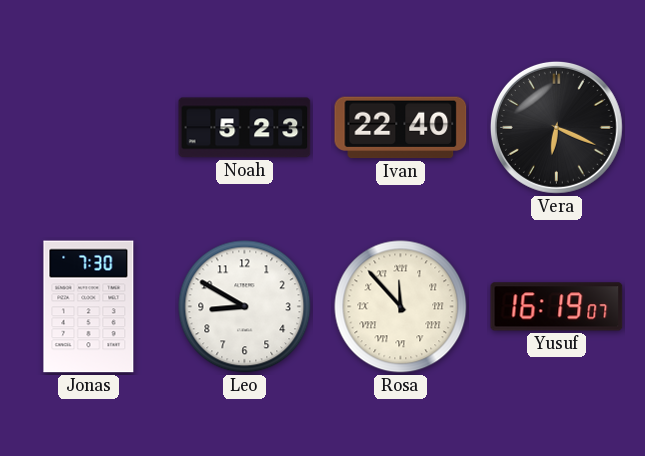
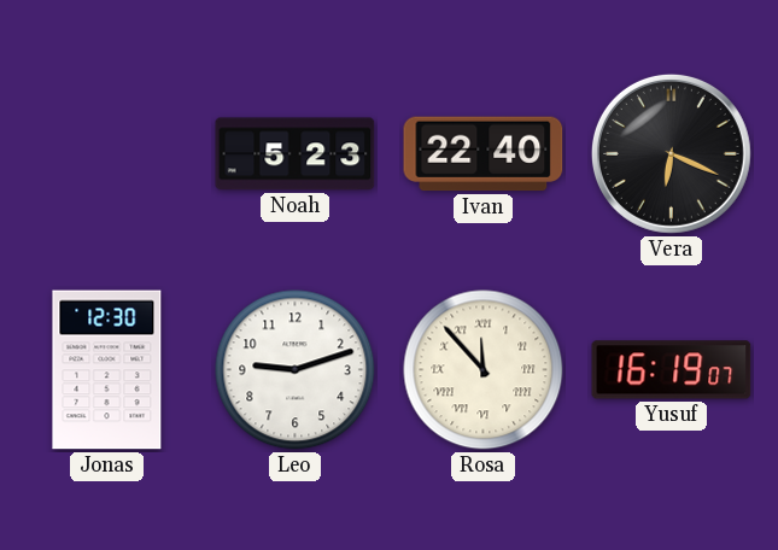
Jonas: 7:30 -> 12:30
Leo: 8:50 -> 9:12
